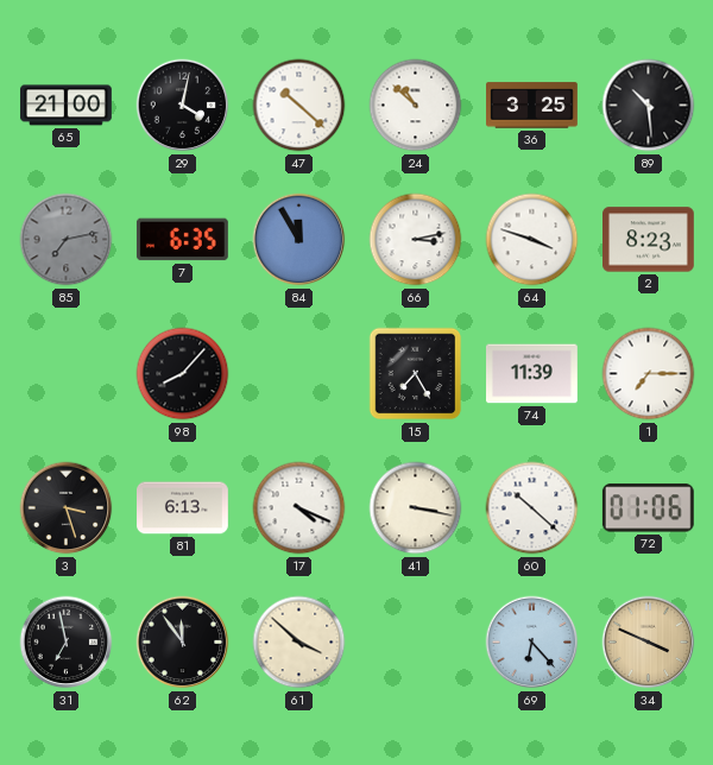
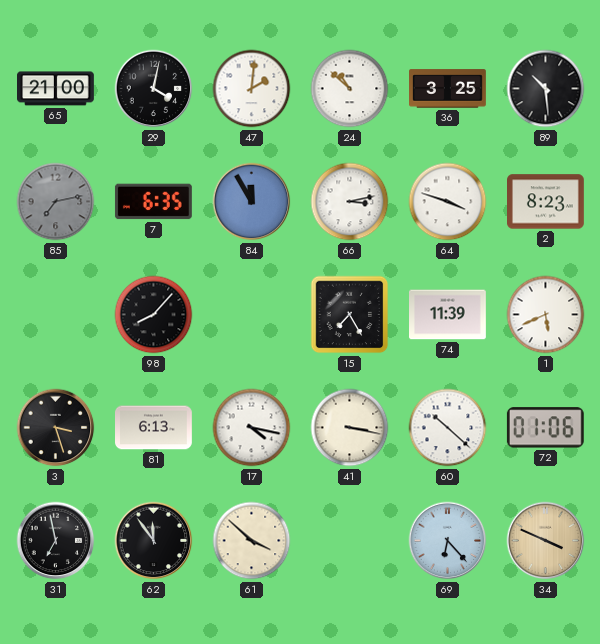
47: 10:22 -> 2:01
1: 7:15 -> 5:41
17: 4:19 -> 4:17
